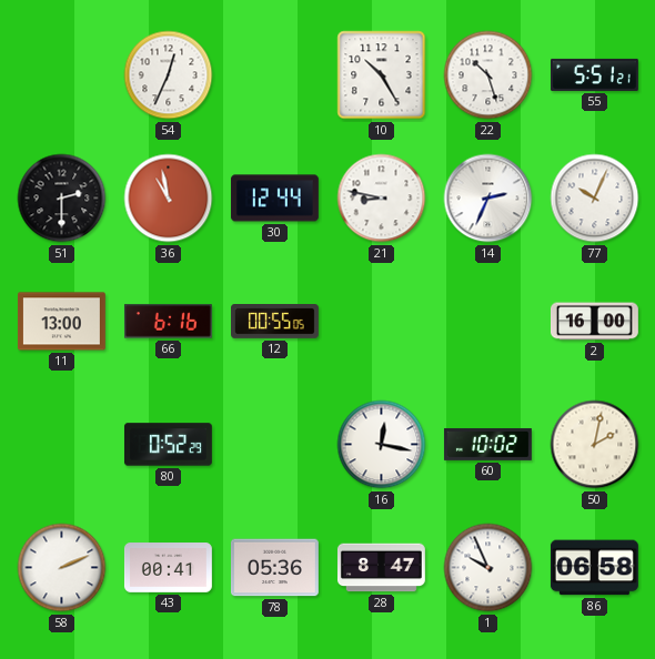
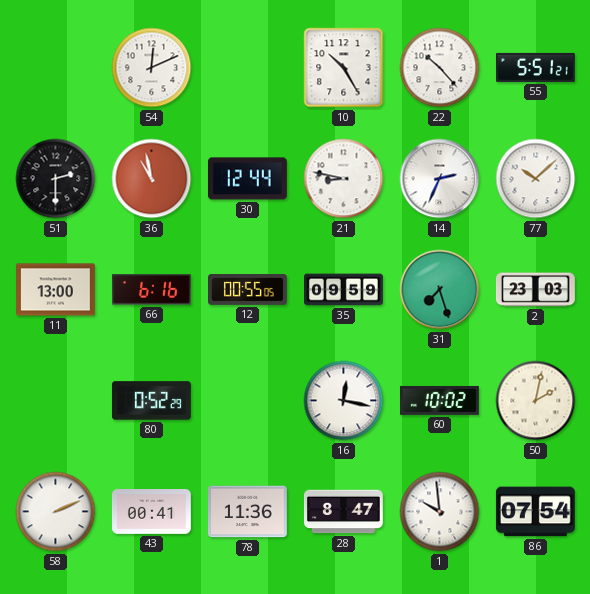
54: 12:34 -> 12:11
22: 10:27 -> 10:23
77: 10:04 -> 10:08
35: none -> 09:59
31: none -> 7:27
2: 16:00 -> 23:03
78: 05:36 -> 11:36
1: 9:56 -> 9:59
86: 06:58 -> 07:54
